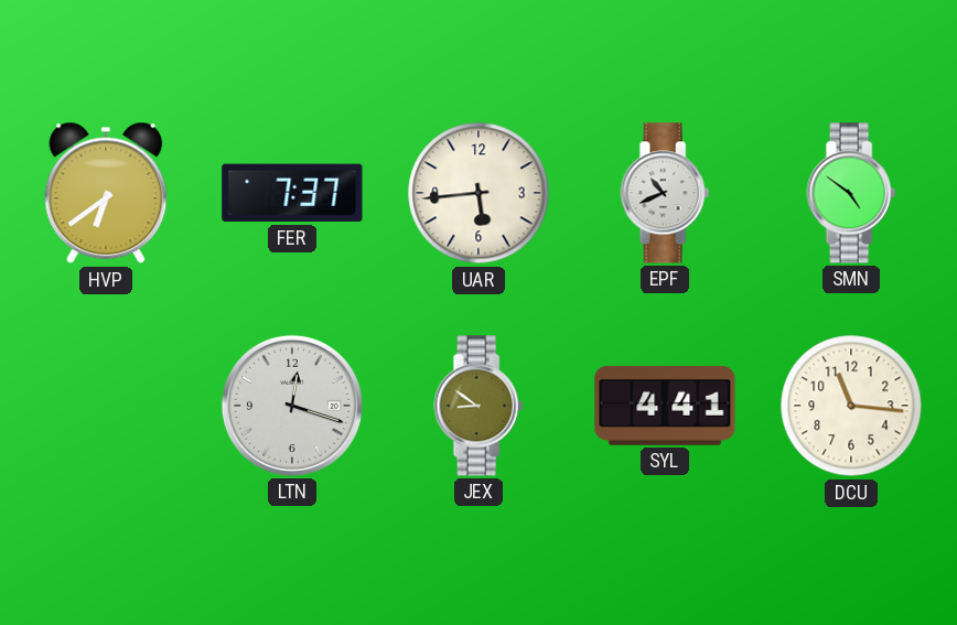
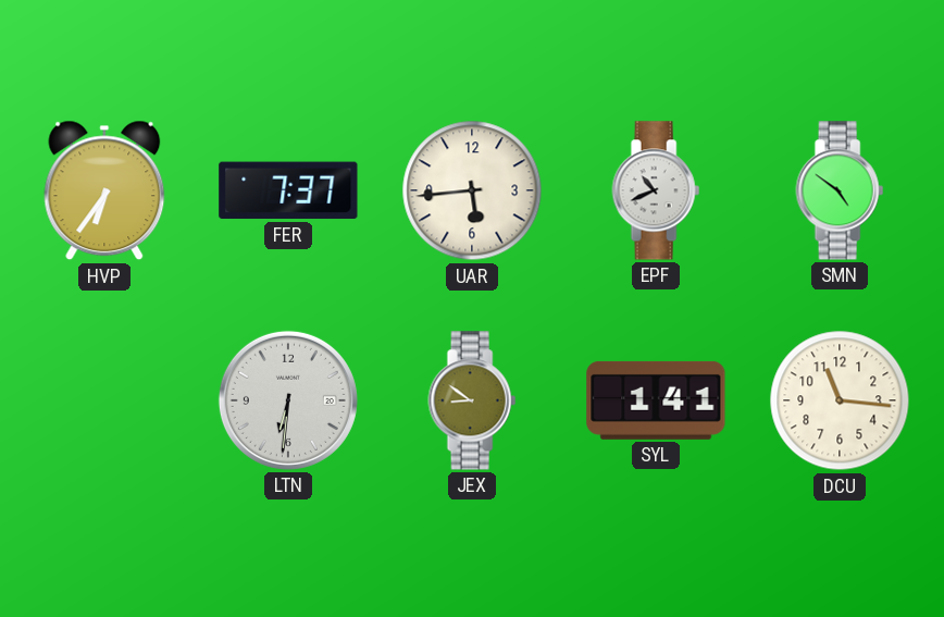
HVP: 6:39 -> 6:36
LTN: 12:18 -> 6:31
SYL: 4:41 -> 1:41
